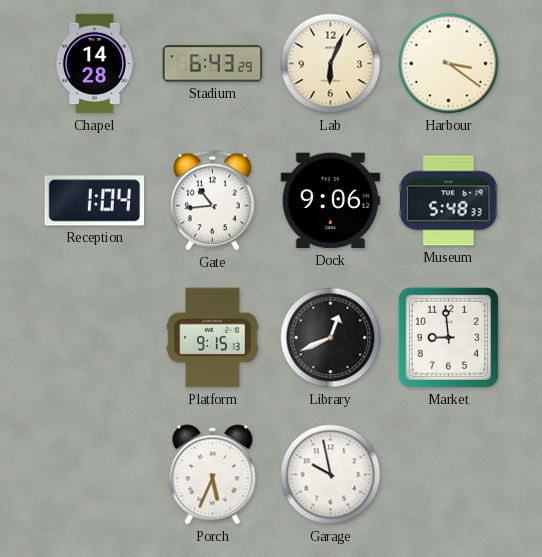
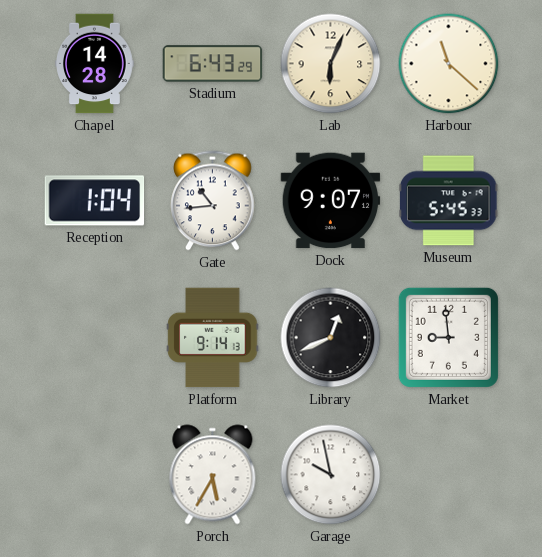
Harbour: 3:21 -> 11:22
Dock: 9:06 -> 9:07
Museum: 5:48 -> 5:45
Platform: 9:15 -> 9:14
Porch: 5:34 -> 5:35
